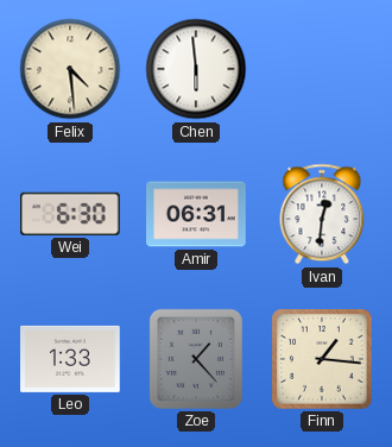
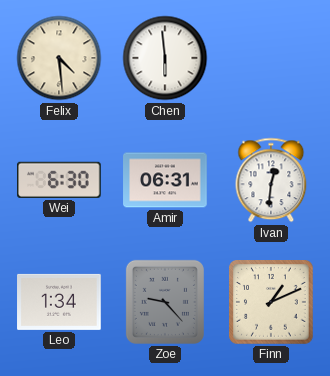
Leo: 1:33 -> 1:34
Zoe: 1:23 -> 9:23
Finn: 1:16 -> 1:11
